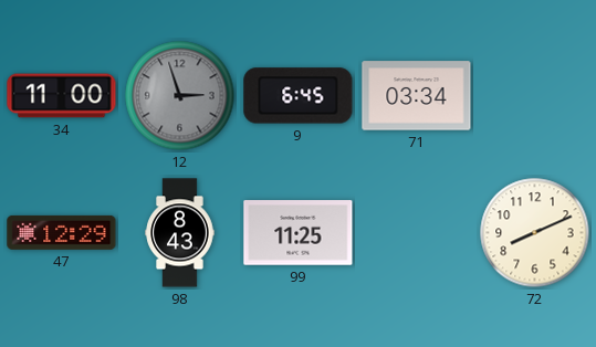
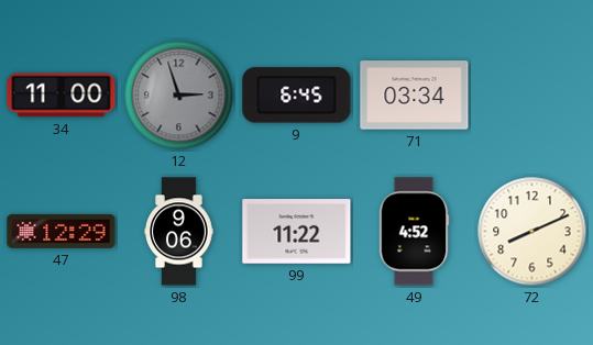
98: 8:43 -> 9:06
99: 11:25 -> 11:22
49: none -> 4:52
